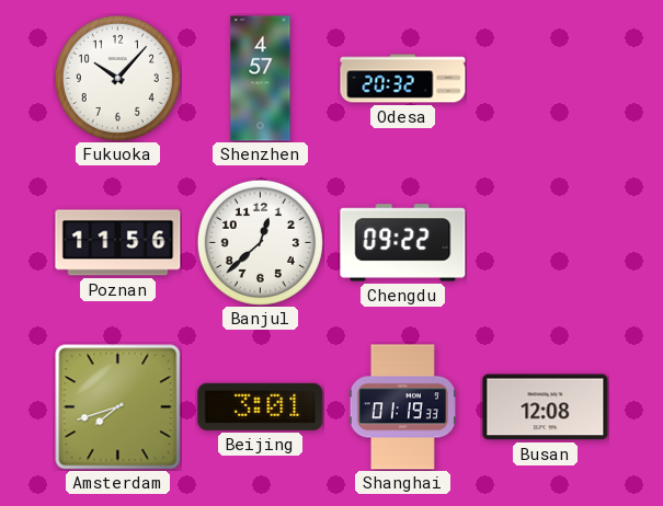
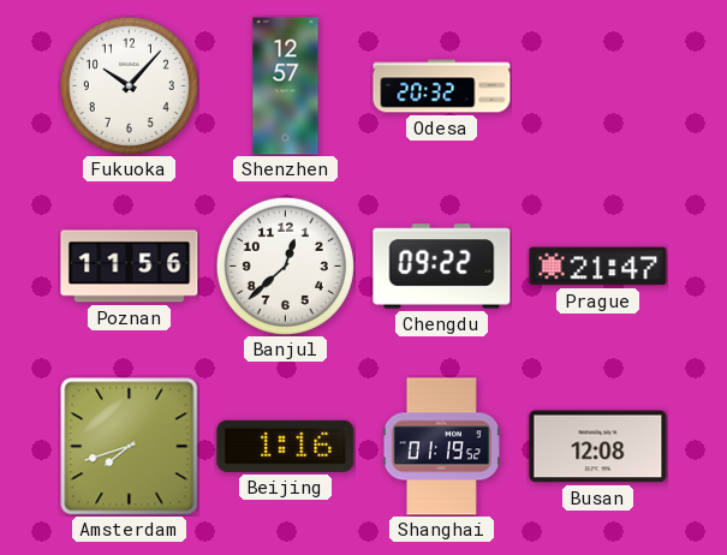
Shenzhen: 4:57 -> 12:57
Prague: none -> 21:47
Beijing: 3:01 -> 1:16
Shanghai: 01:19:33 -> 01:19:52
